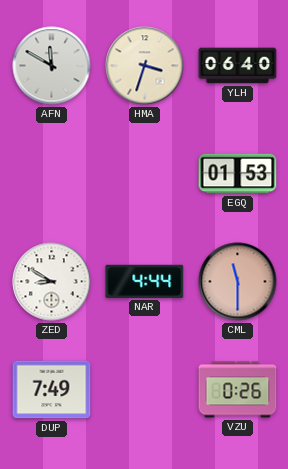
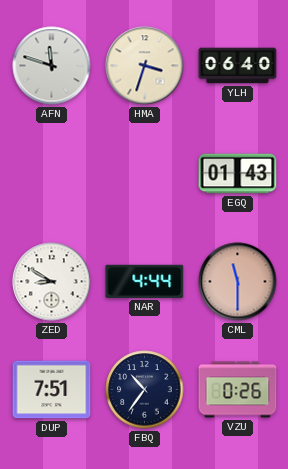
AFN: 11:50 -> 11:48
EGQ: 01:53 -> 01:43
DUP: 7:49 -> 7:51
FBQ: none -> 10:36
